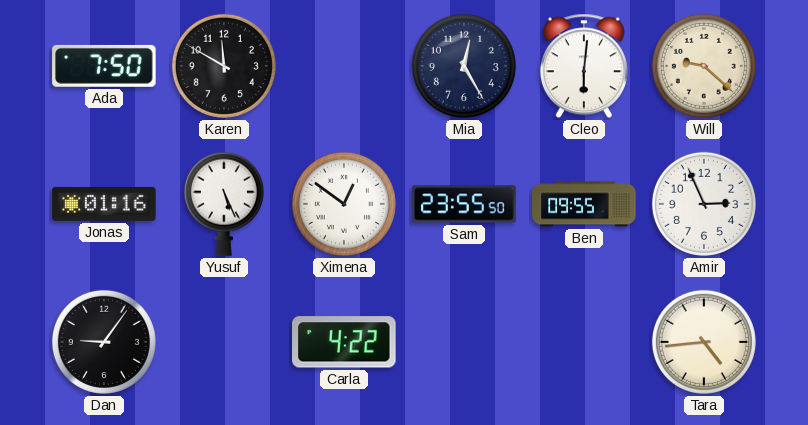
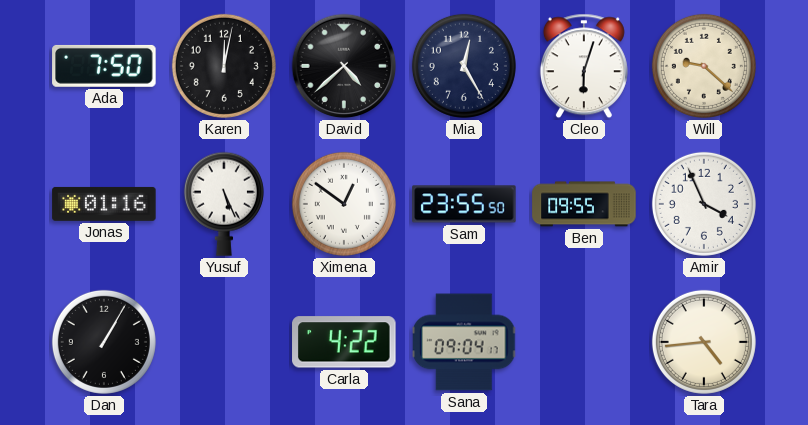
Karen: 11:50 -> 12:02
David: none -> 4:38
Cleo: 6:01 -> 6:03
Amir: 2:56 -> 3:56
Dan: 9:06 -> 1:05
Sana: none -> 09:04
